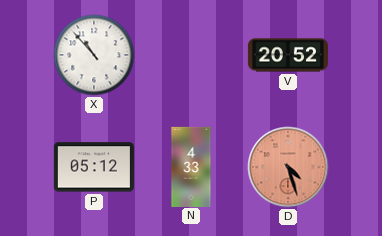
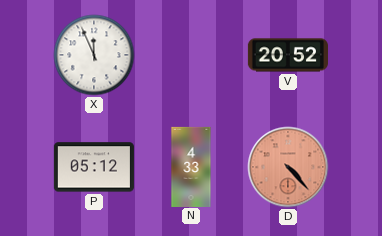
X: 10:53 -> 11:56
D: 4:27 -> 4:23
